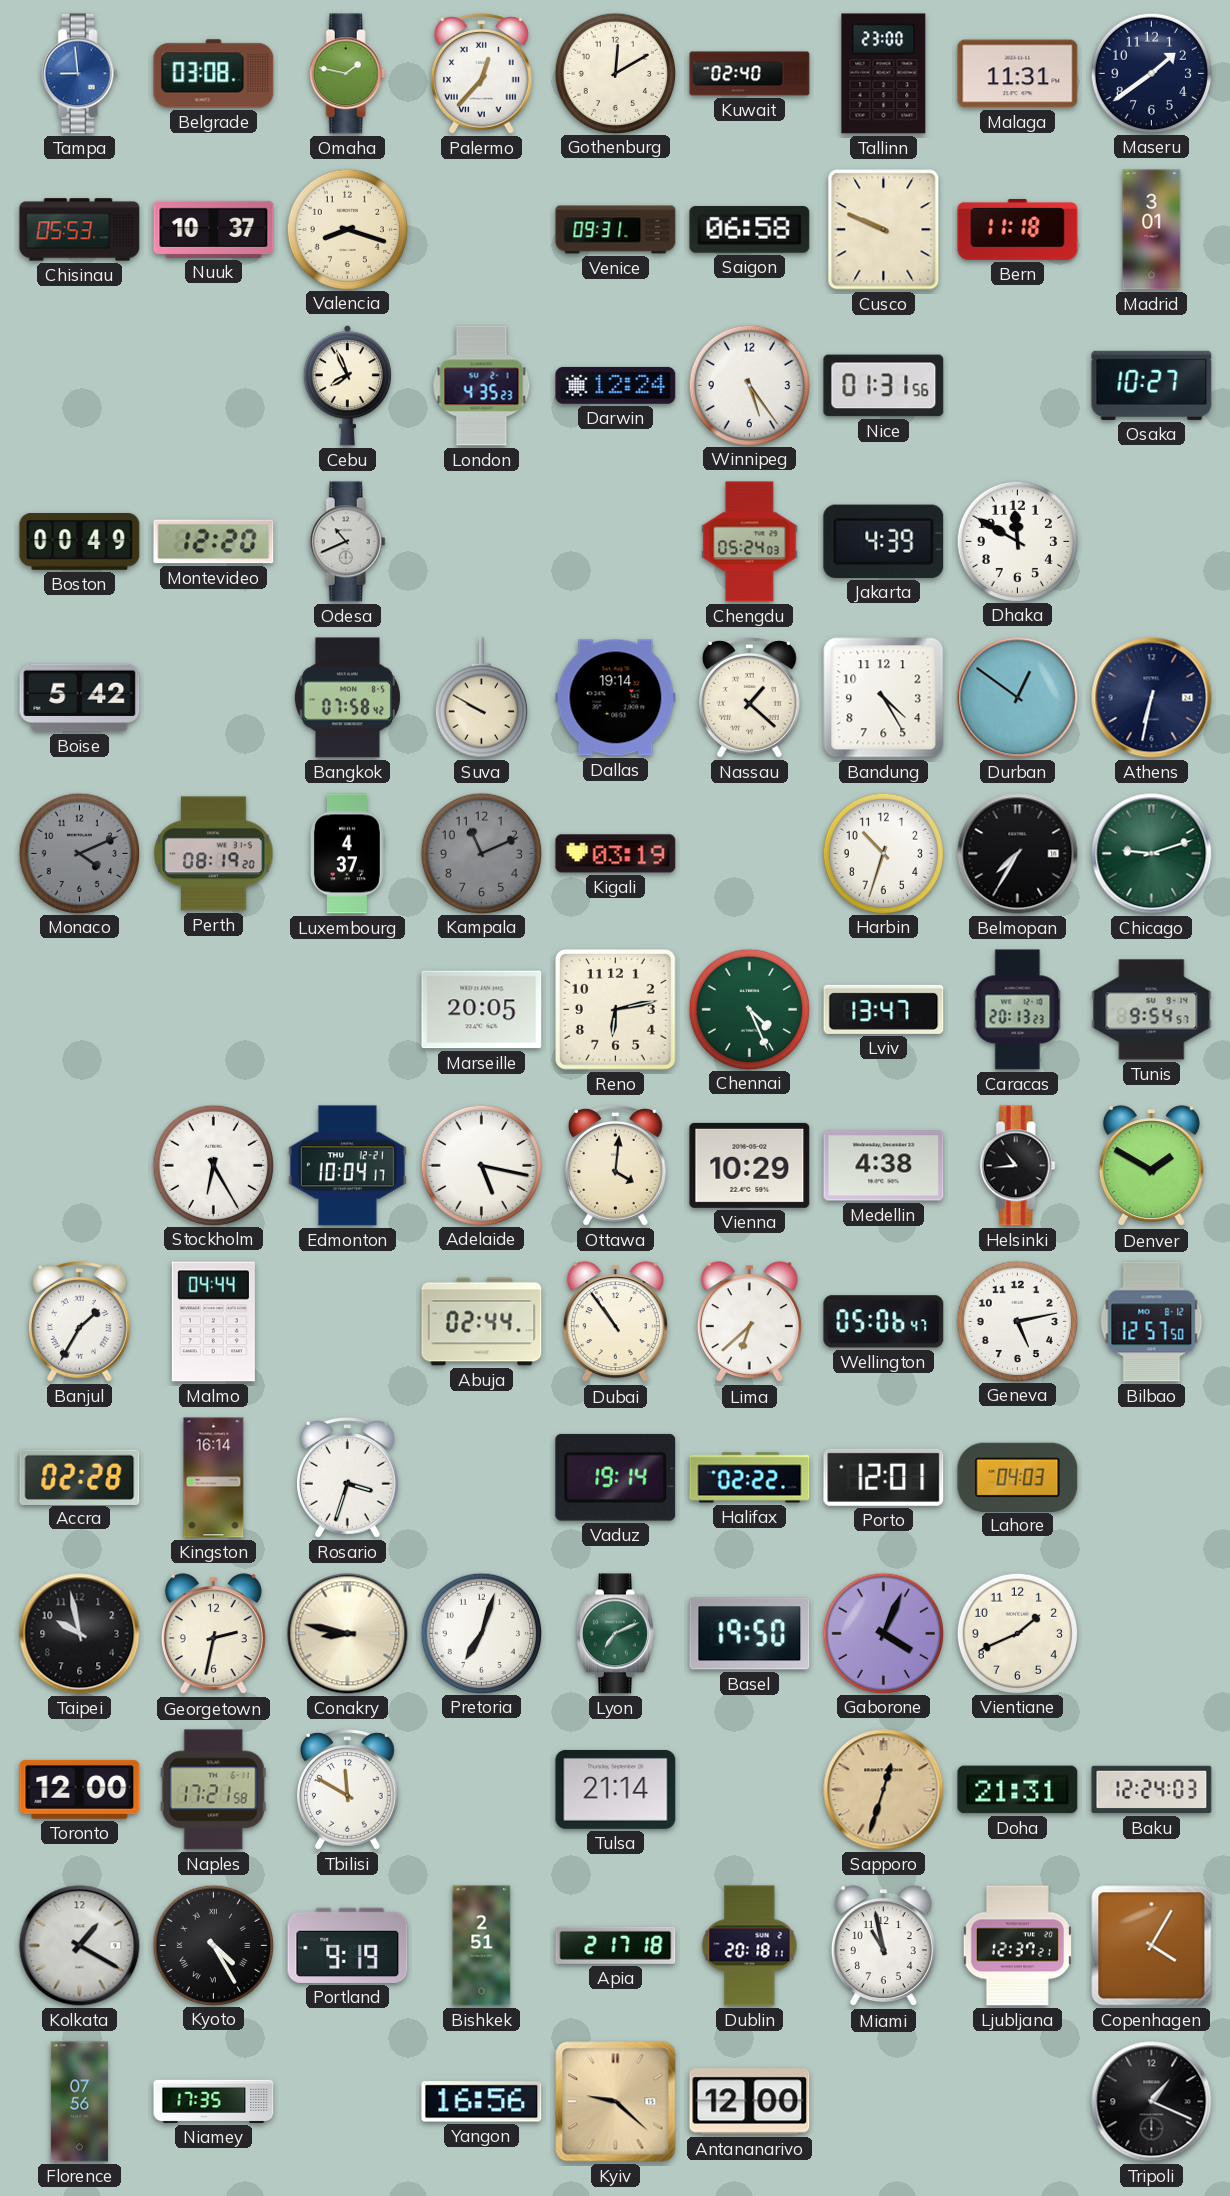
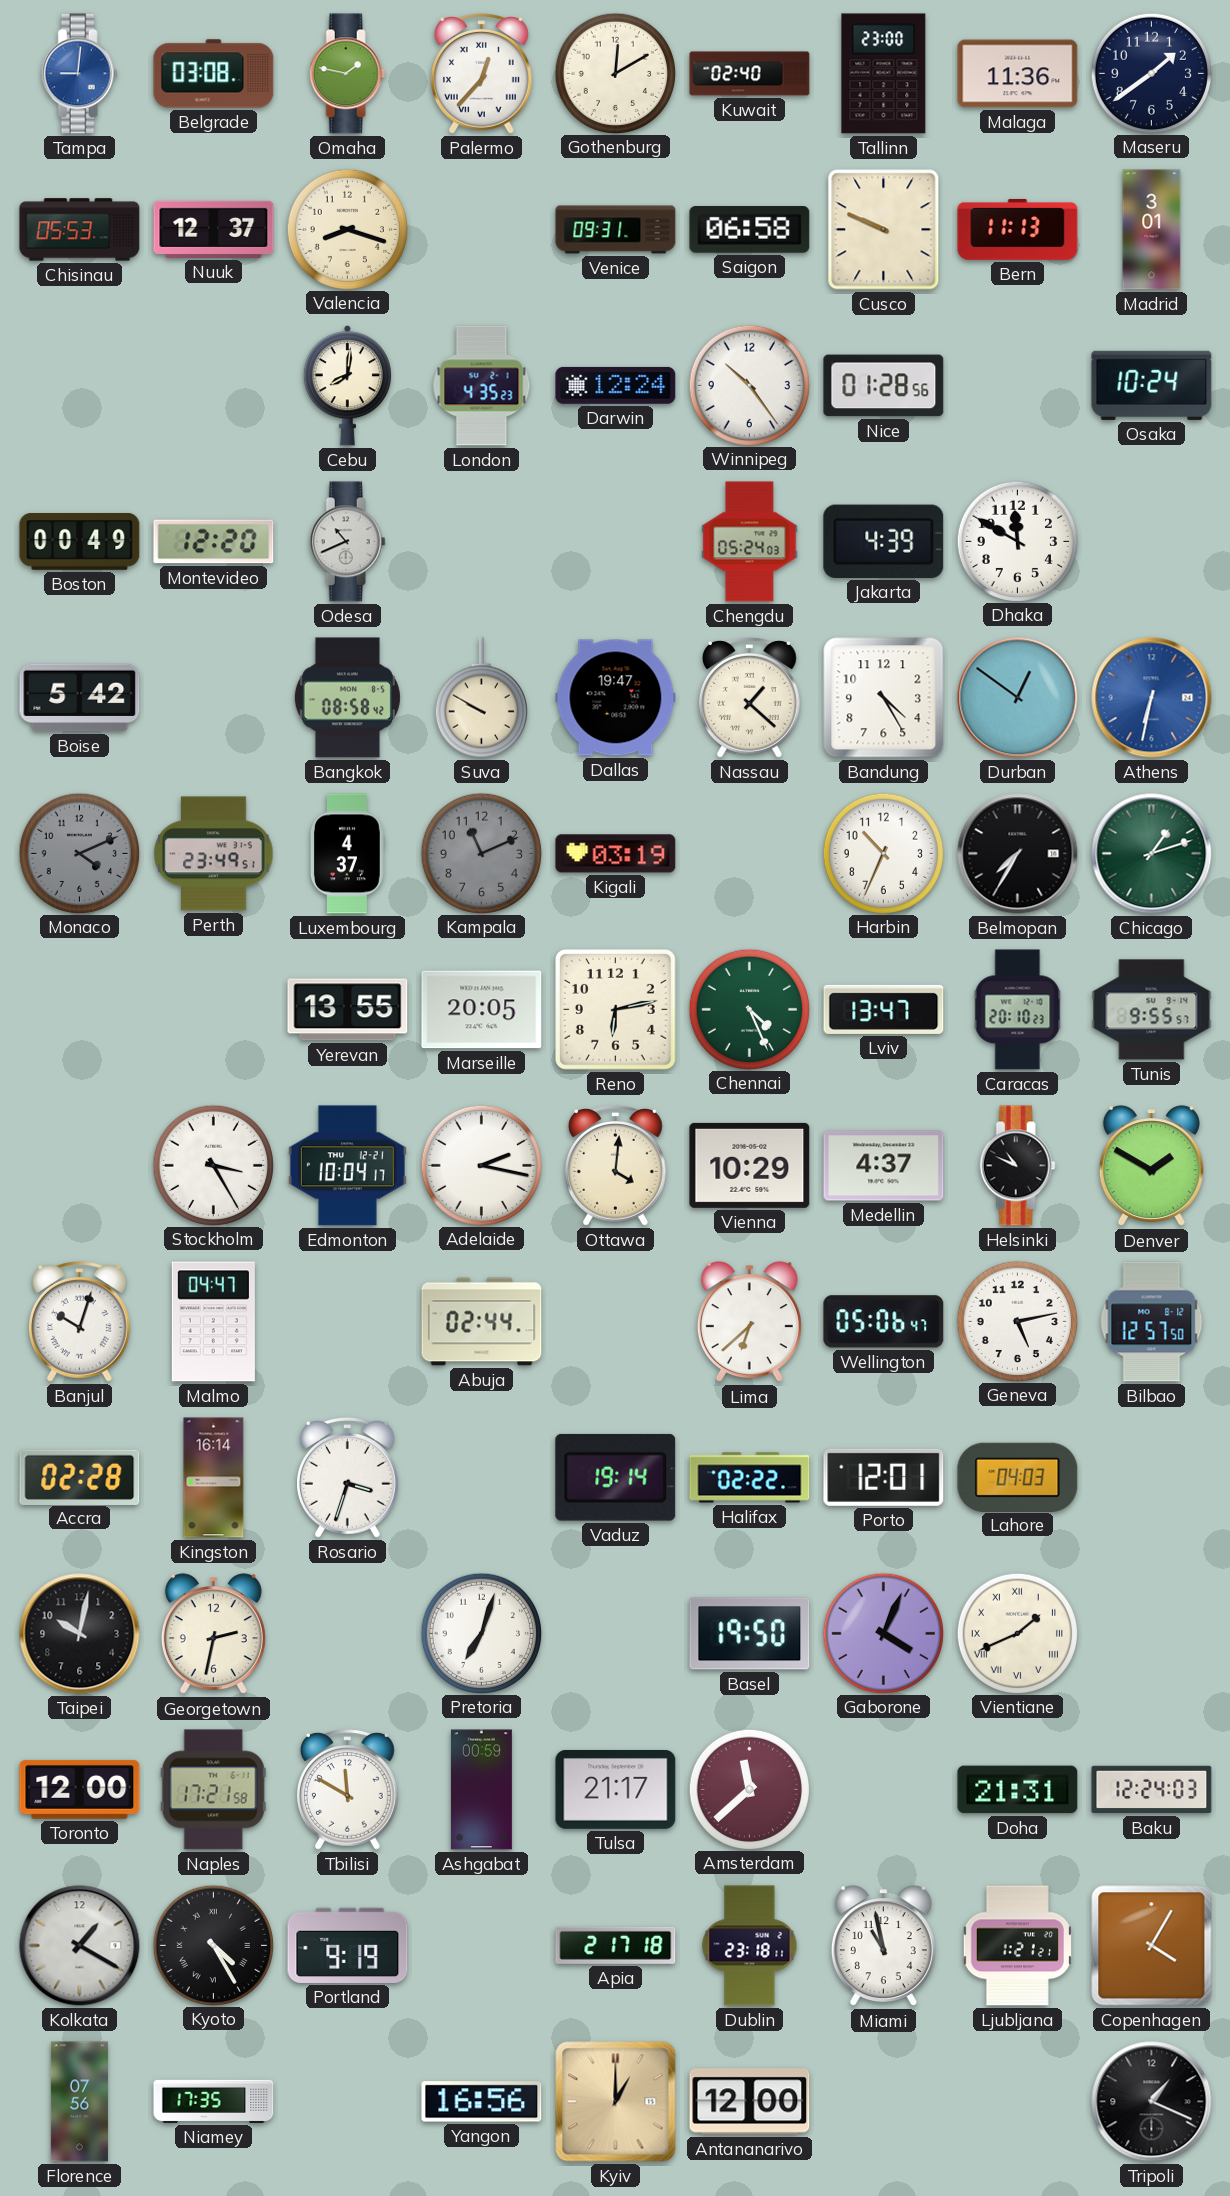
Tampa: 8:59 -> 9:01
Malaga: 11:31 -> 11:36
Nuuk: 10:37 -> 12:37
Bern: 11:18 -> 11:13
Cebu: 7:56 -> 8:01
Winnipeg: 5:24 -> 10:24
Nice: 01:31 -> 01:28
Osaka: 10:27 -> 10:24
Bangkok: 07:58 -> 08:58
Dallas: 19:14 -> 19:47
Athens dial: navy -> blue
Perth: 08:19 -> 23:49
Harbin: 10:33 -> 10:34
Chicago: 9:12 -> 1:12
Yerevan: none -> 13:55
Caracas: 20:13 -> 20:10
Tunis: 9:54 -> 9:55
Stockholm: 6:25 -> 3:25
Adelaide: 5:17 -> 2:17
Medellin: 4:38 -> 4:37
Helsinki: 10:44 -> 10:49
Banjul: 1:35 -> 10:03
Malmo: 04:44 -> 04:47
Dubai: 10:54 -> none
Taipei: 9:58 -> 10:02
Conakry: 8:47 -> none
Lyon: 7:11 -> none
Vientiane numerals: Arabic -> Roman
Ashgabat: none -> 00:59
Tulsa: 21:14 -> 21:17
Amsterdam: none -> 11:38
Sapporo: 12:33 -> none
Bishkek: 2:51 -> none
Dublin: 20:18 -> 23:18
Ljubljana: 12:37 -> 1:21
Kyiv: 9:22 -> 1:00
